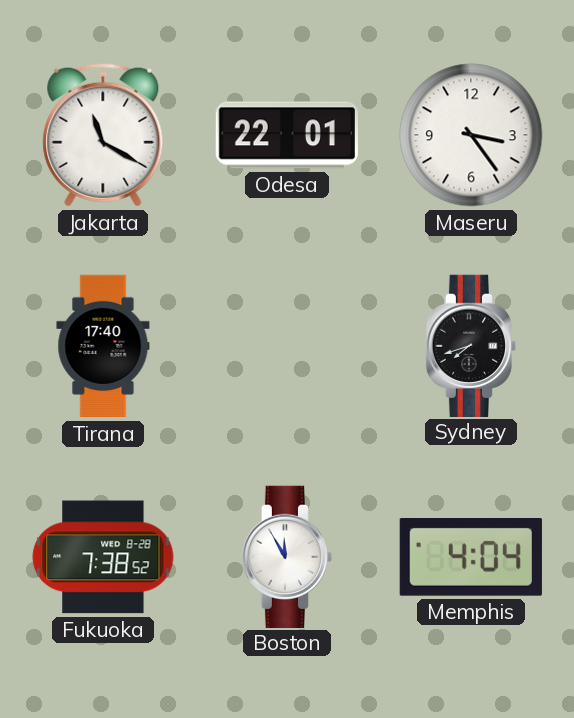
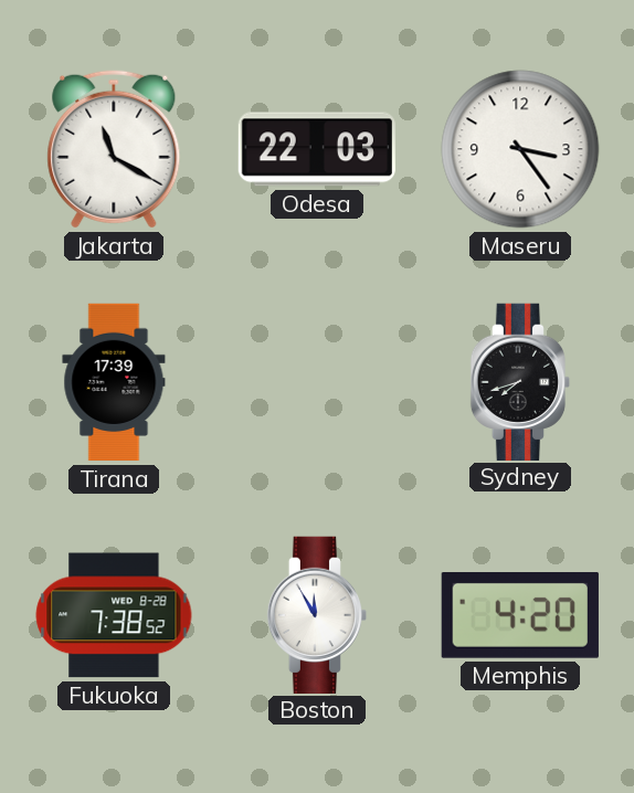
Odesa: 22:01 -> 22:03
Tirana: 17:40 -> 17:39
Memphis: 4:04 -> 4:20
